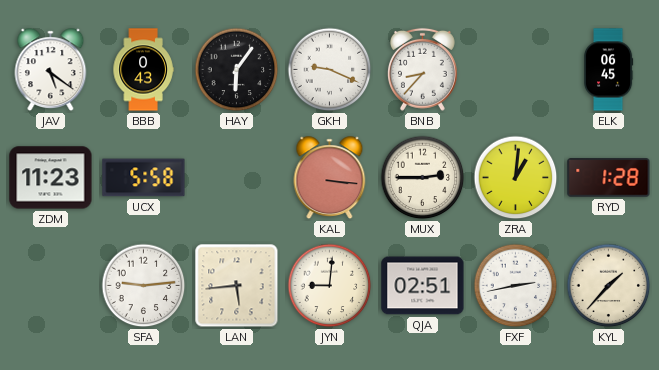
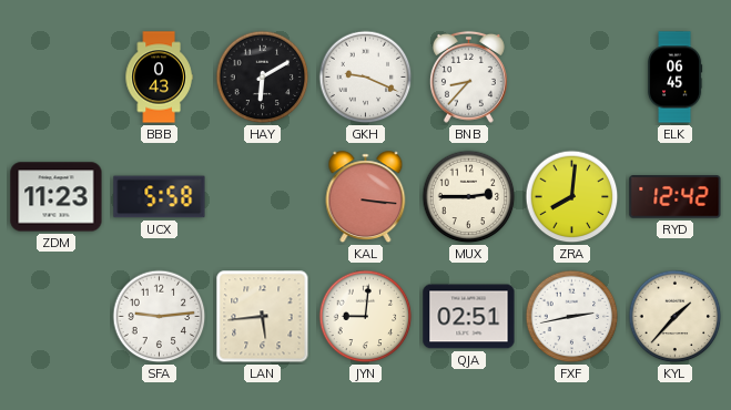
JAV: 5:21 -> none
HAY: 6:06 -> 6:10
ZRA: 1:01 -> 8:01
RYD: 1:28 -> 12:42
